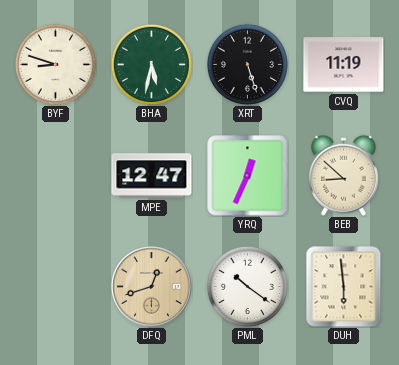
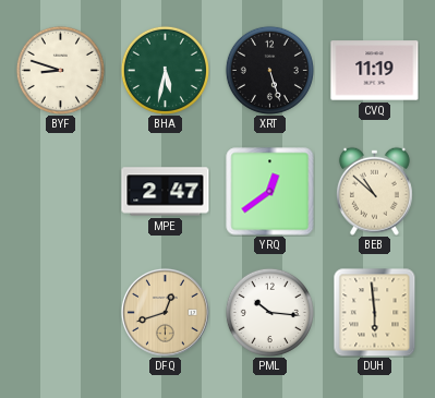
MPE: 12:47 -> 2:47
YRQ: 12:34 -> 12:39
BEB: 8:52 -> 10:52
PML: 10:21 -> 10:16
